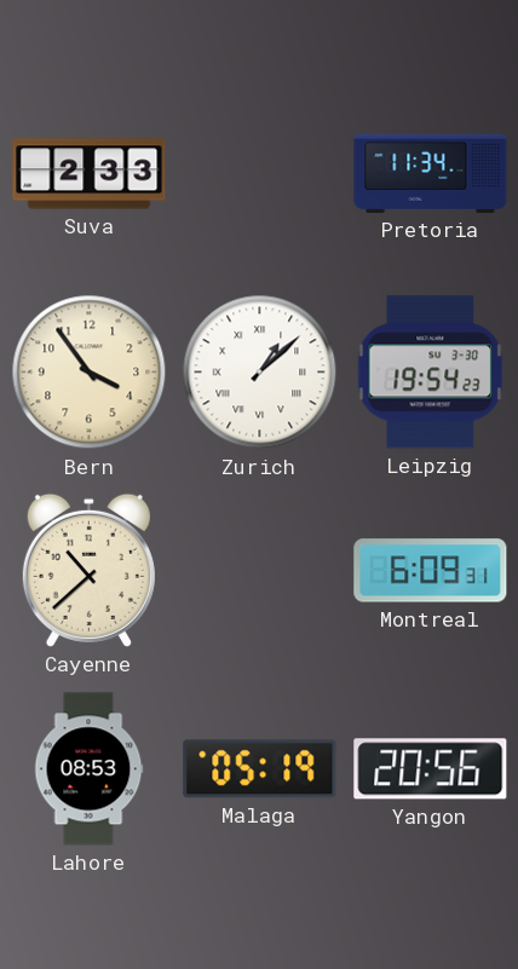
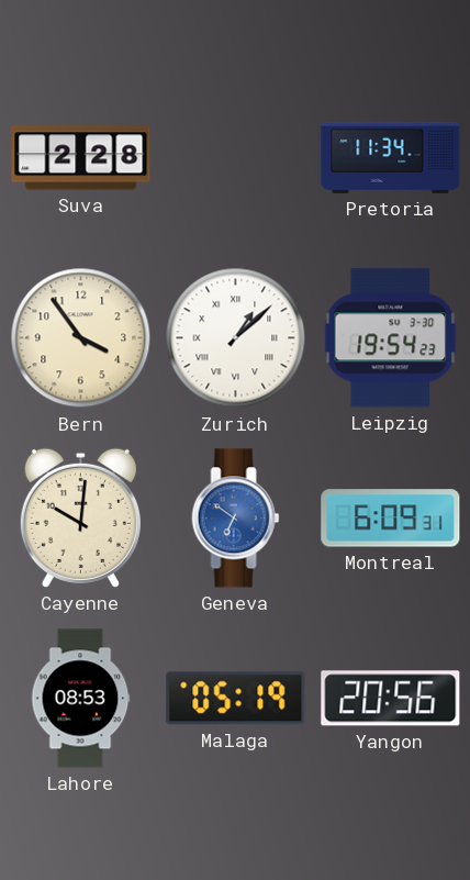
Suva: 2:33 -> 2:28
Cayenne: 10:38 -> 10:01
Geneva: none -> 6:51
